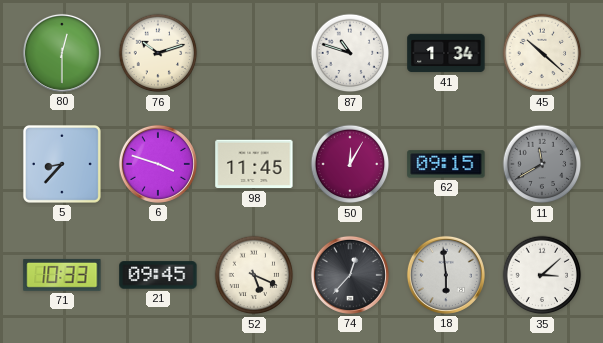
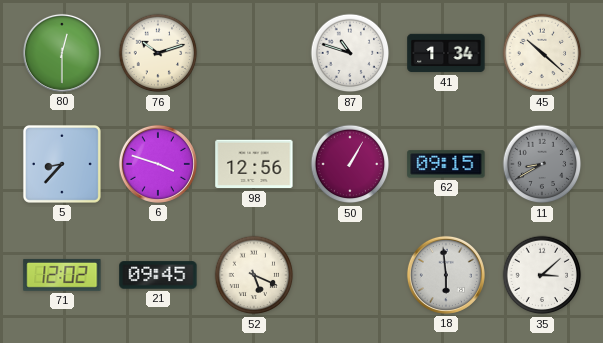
98: 11:45 -> 12:56
50: 12:05 -> 1:05
11: 11:40 -> 8:40
71: 10:33 -> 12:02
74: 12:37 -> none
